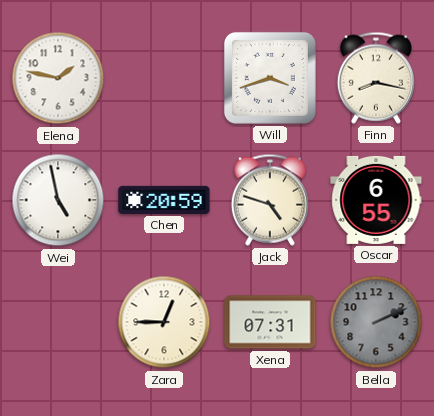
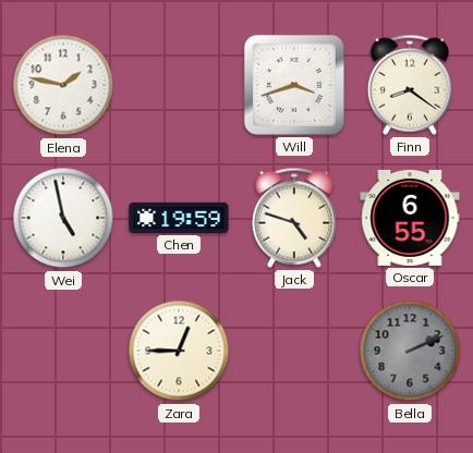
Finn: 8:17 -> 8:21
Chen: 20:59 -> 19:59
Xena: 07:31 -> none
